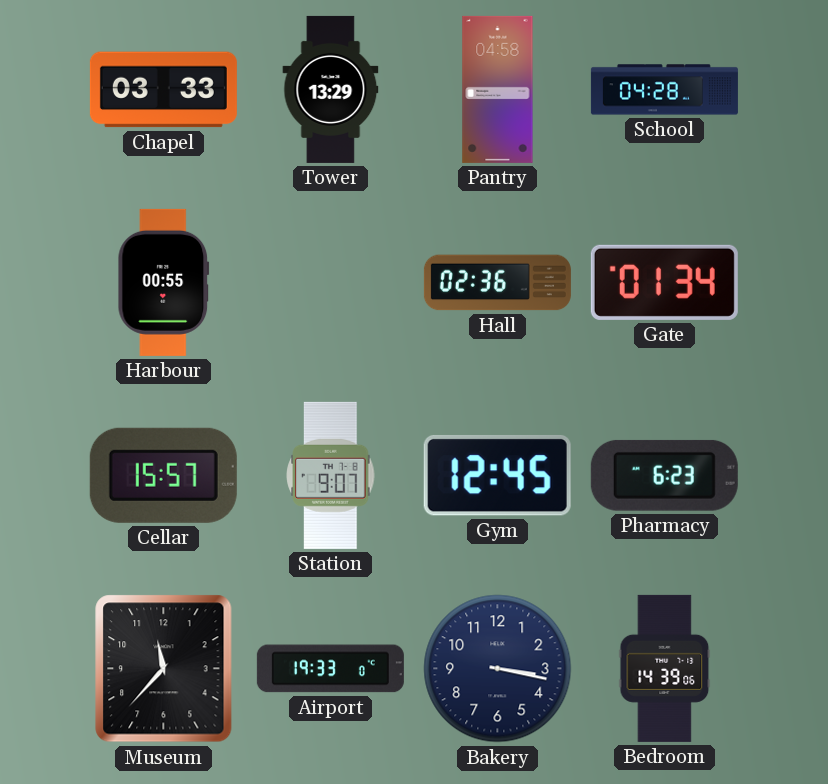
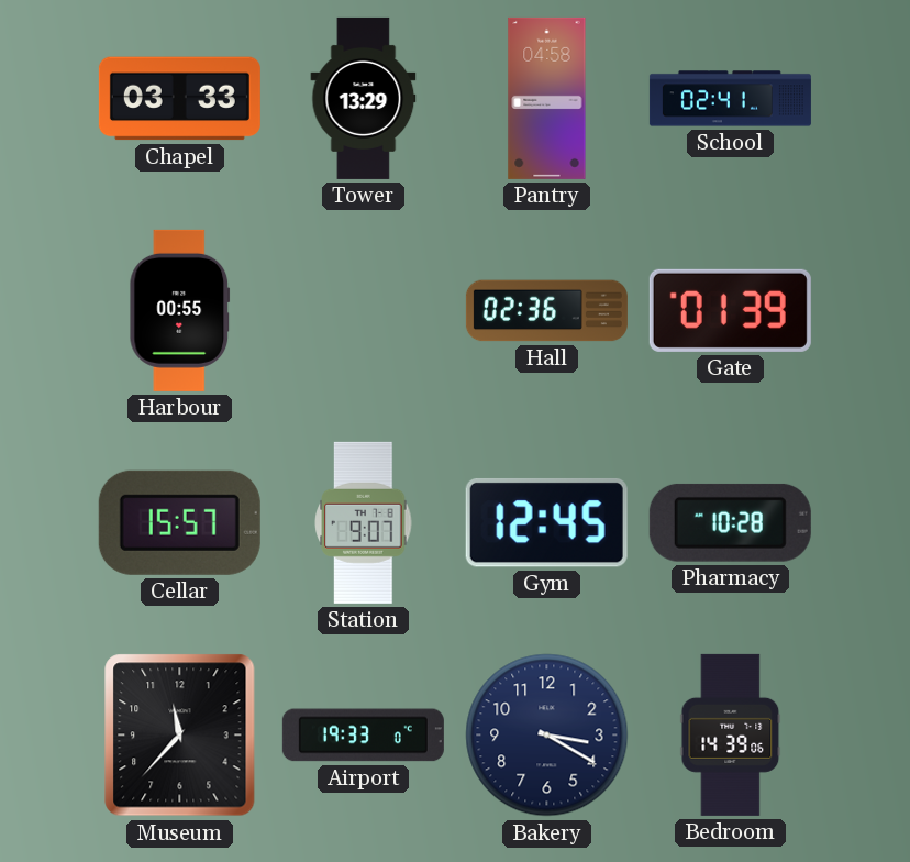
School: 04:28 -> 02:41
Gate: 01:34 -> 01:39
Pharmacy: 6:23 -> 10:28
Bakery: 3:17 -> 3:20
